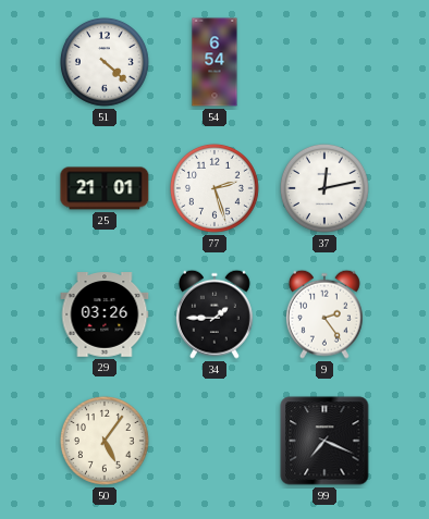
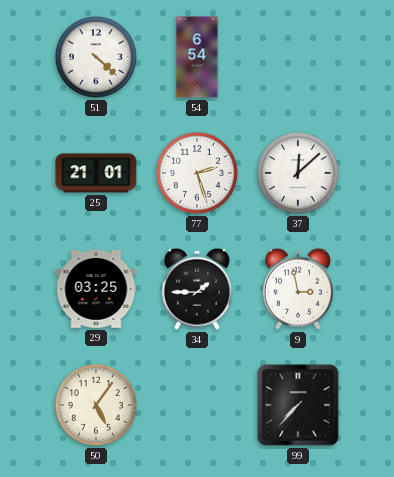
37: 12:13 -> 12:08
29: 03:26 -> 03:25
9: 2:24 -> 2:58
99: 7:19 -> 7:37
